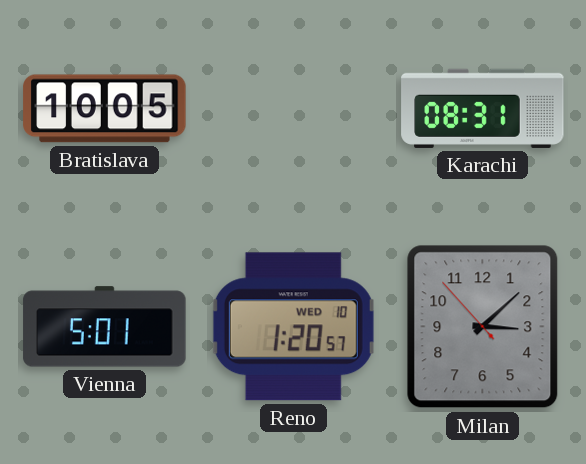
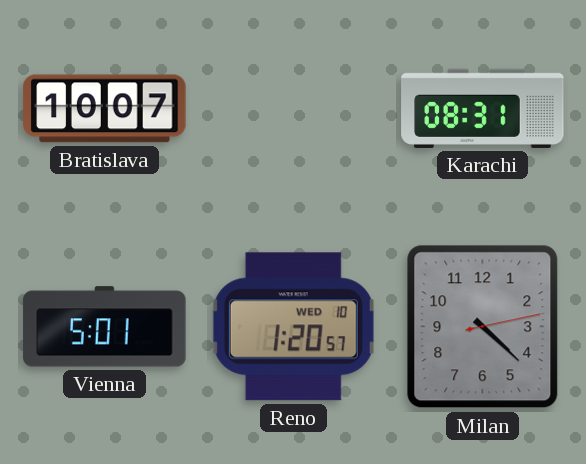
Bratislava: 10:05 -> 10:07
Milan: 3:07 -> 4:22
